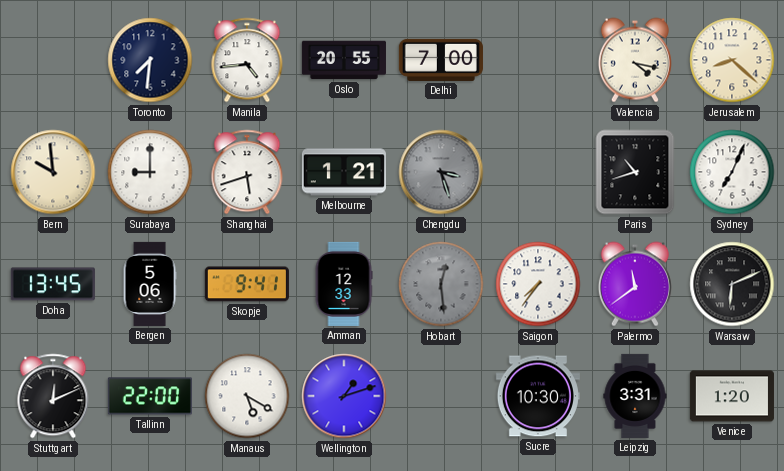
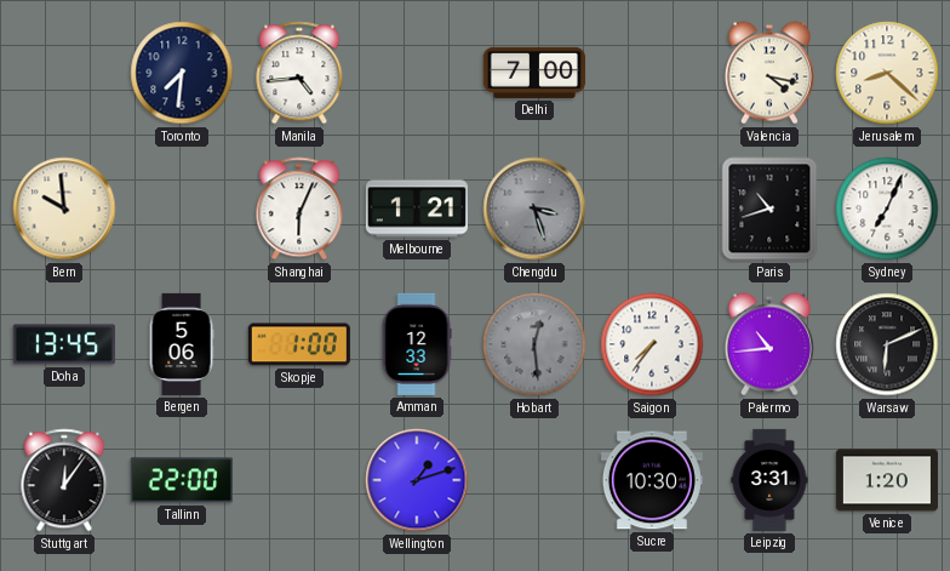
Oslo: 20:55 -> none
Surabaya: 9:00 -> none
Shanghai: 5:42 -> 6:04
Skopje: 9:41 -> 1:00
Palermo: 11:39 -> 10:44
Stuttgart: 12:11 -> 12:06
Manaus: 5:20 -> none
